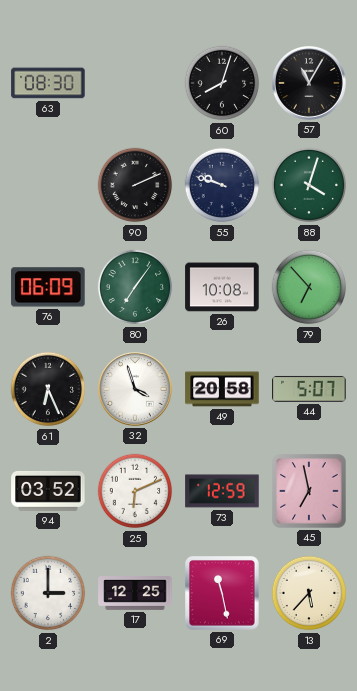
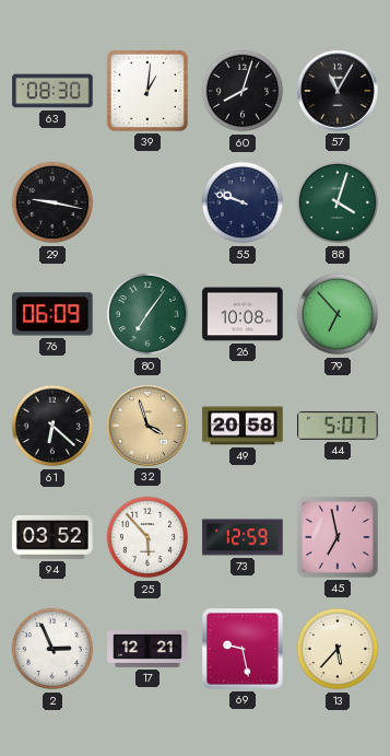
39: none -> 1:01
29: none -> 9:17
90: 2:11 -> none
61: 6:26 -> 6:22
32 dial: white -> champagne
25: 6:11 -> 5:53
2: 3:00 -> 2:56
17: 12:25 -> 12:21
69: 11:28 -> 9:28
